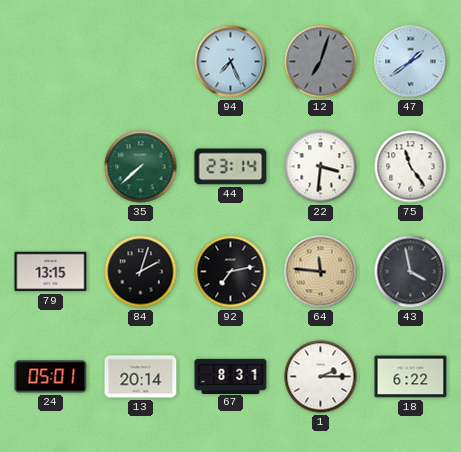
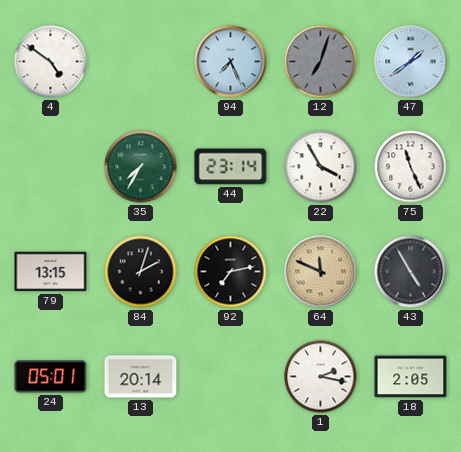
4: none -> 4:51
35: 7:38 -> 7:35
22: 3:31 -> 3:55
75: 11:24 -> 11:26
64: 11:46 -> 11:49
43: 3:58 -> 4:55
67: 8:31 -> none
1: 2:15 -> 2:17
18: 6:22 -> 2:05
